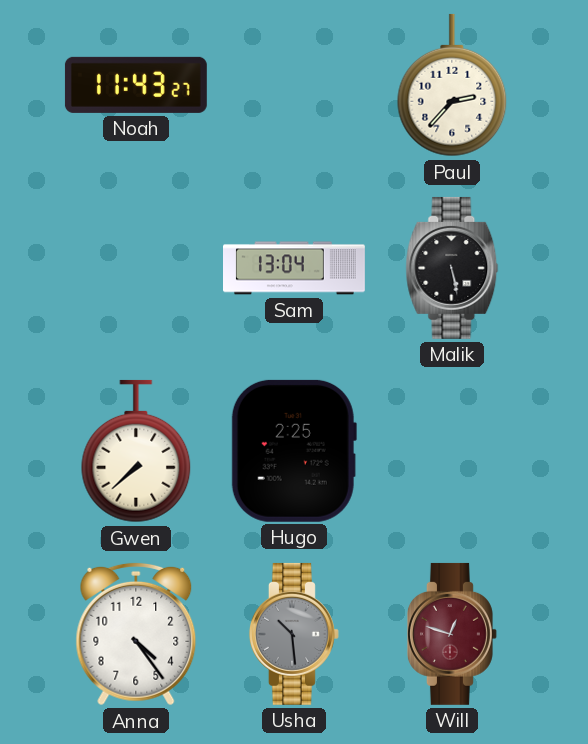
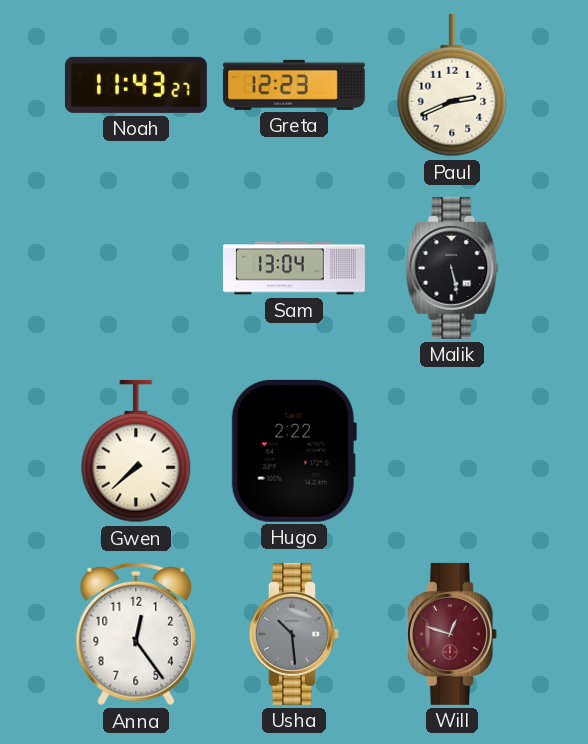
Greta: none -> 12:23
Paul: 2:37 -> 2:41
Hugo: 2:25 -> 2:22
Anna: 4:24 -> 12:24
